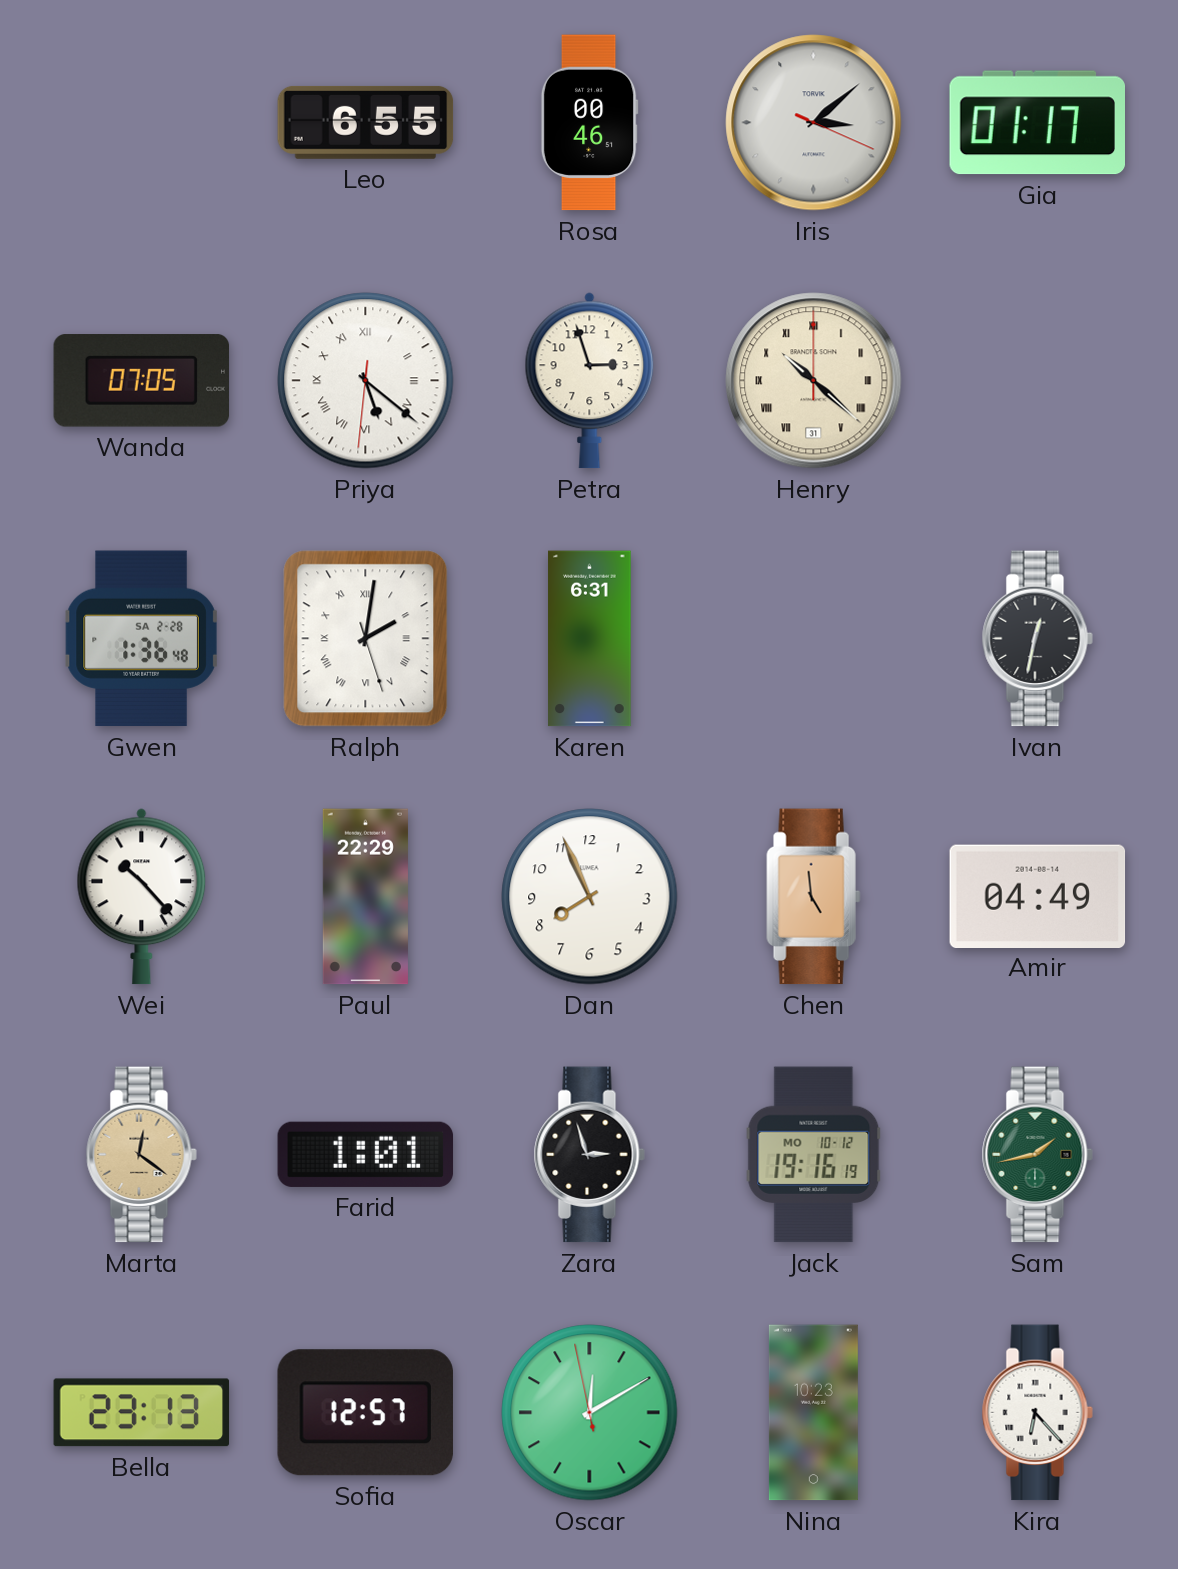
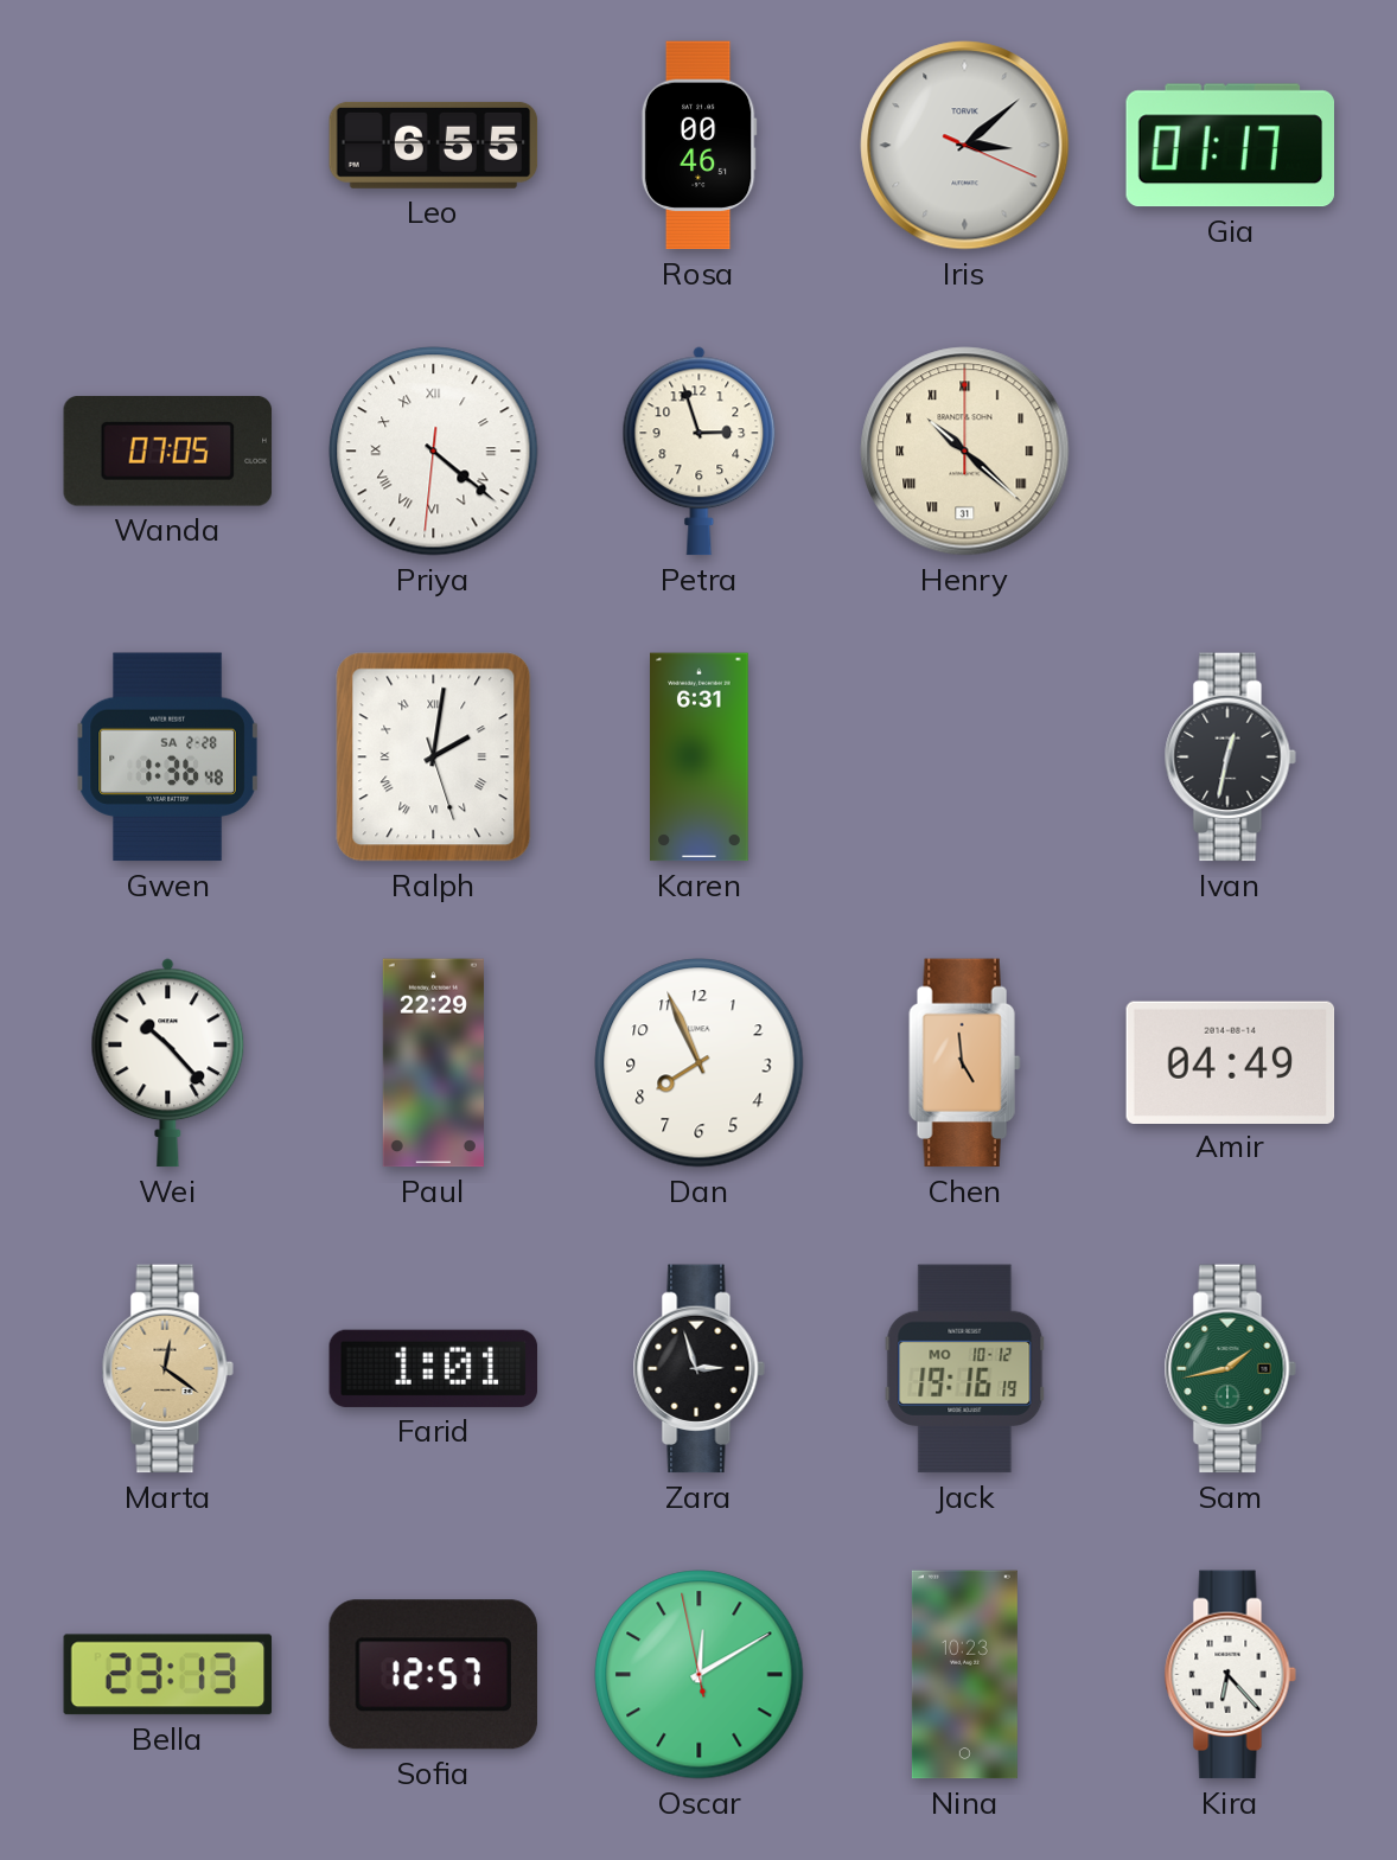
Priya: 5:21 -> 4:21
